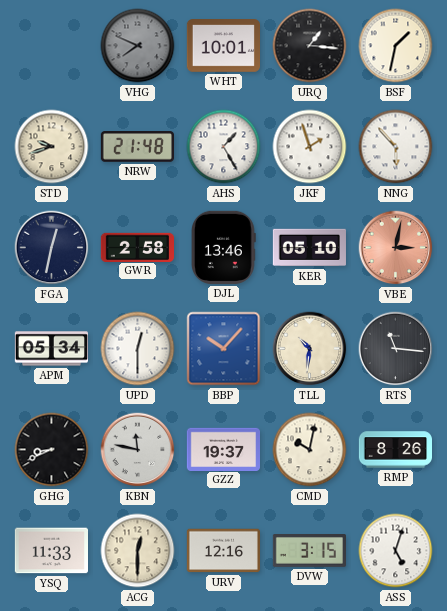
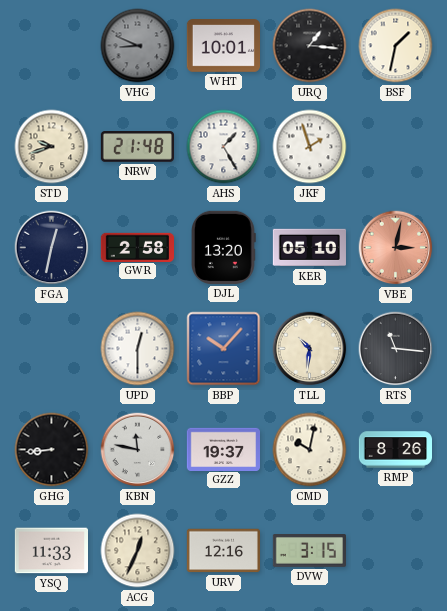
VHG: 7:49 -> 8:49
NNG: 5:53 -> none
DJL: 13:46 -> 13:20
APM: 05:34 -> none
GHG: 8:41 -> 8:44
ACG: 12:30 -> 12:34
ASS: 5:03 -> none
